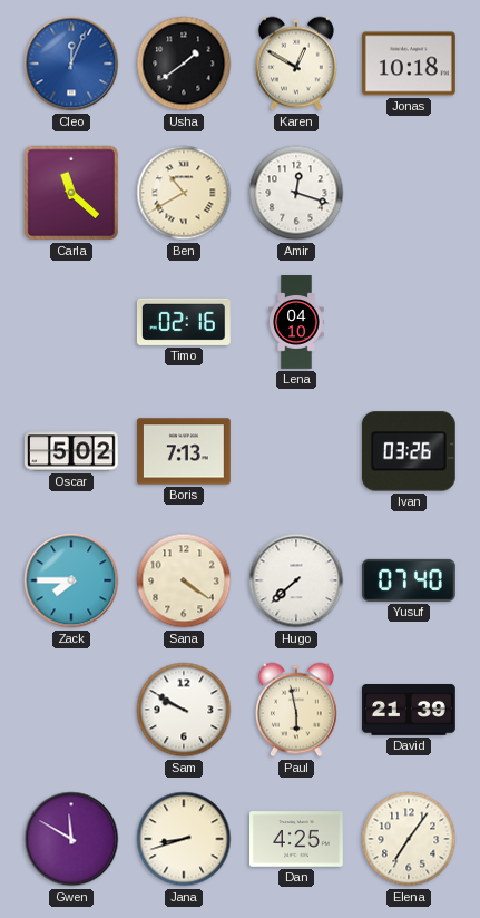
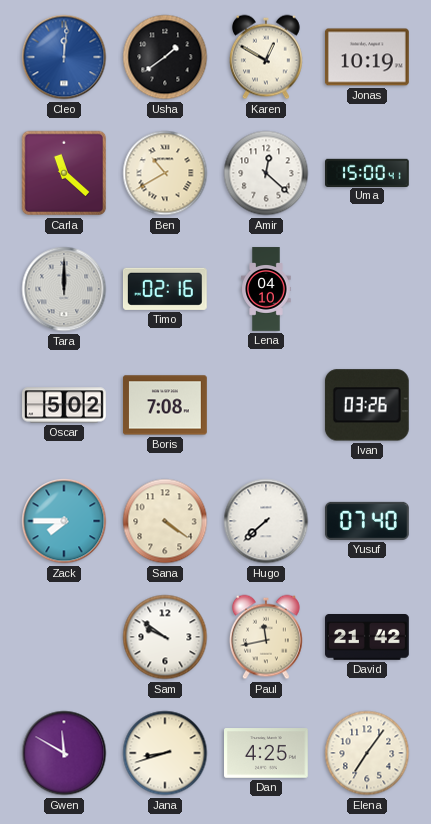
Cleo: 12:04 -> 12:01
Jonas: 10:18 -> 10:19
Amir: 12:18 -> 12:22
Uma: none -> 15:00
Tara: none -> 12:00
Boris: 7:13 -> 7:08
Sam: 9:50 -> 9:51
Paul: 5:58 -> 11:43
David: 21:39 -> 21:42
